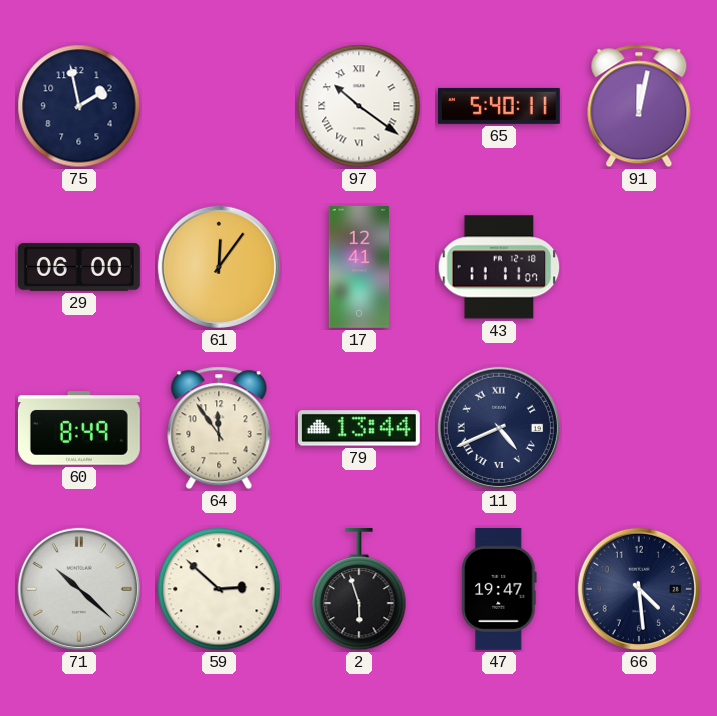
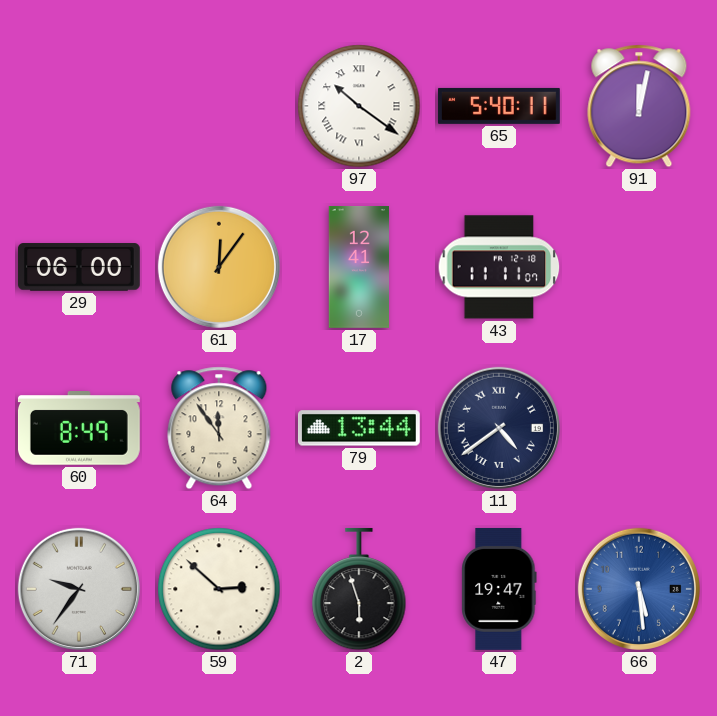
75: 1:58 -> none
11: 4:41 -> 4:39
71: 10:22 -> 9:36
66: 4:29 -> 5:29
66 dial: navy -> blue
